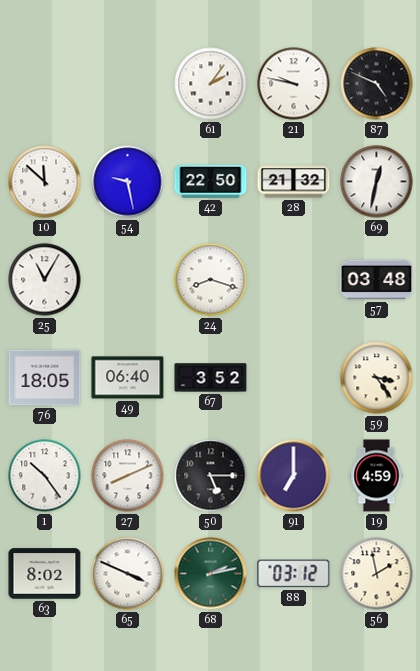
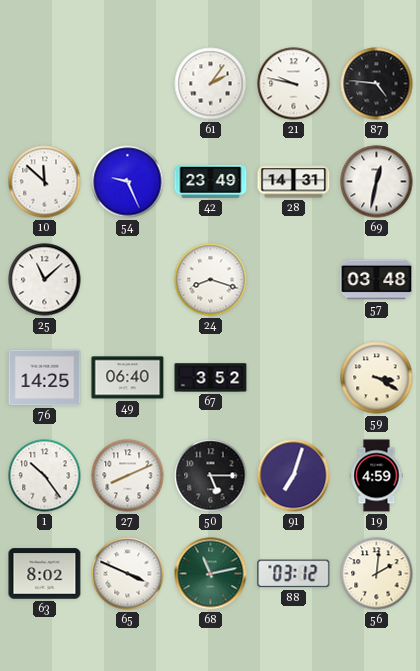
87: 4:49 -> 4:46
54: 9:28 -> 9:26
42: 22:50 -> 23:49
28: 21:32 -> 14:31
25: 11:05 -> 11:08
76: 18:05 -> 14:25
59: 3:24 -> 3:20
91: 7:00 -> 7:03
68: 2:13 -> 11:13
56: 1:58 -> 2:01
